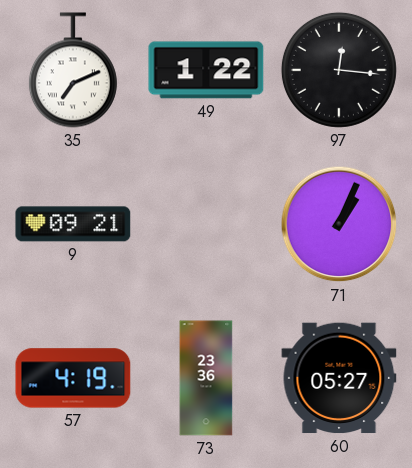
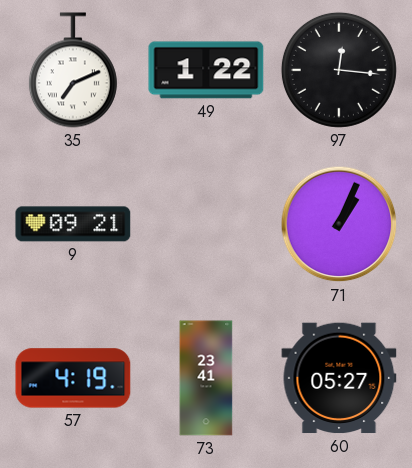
73: 23:36 -> 23:41
